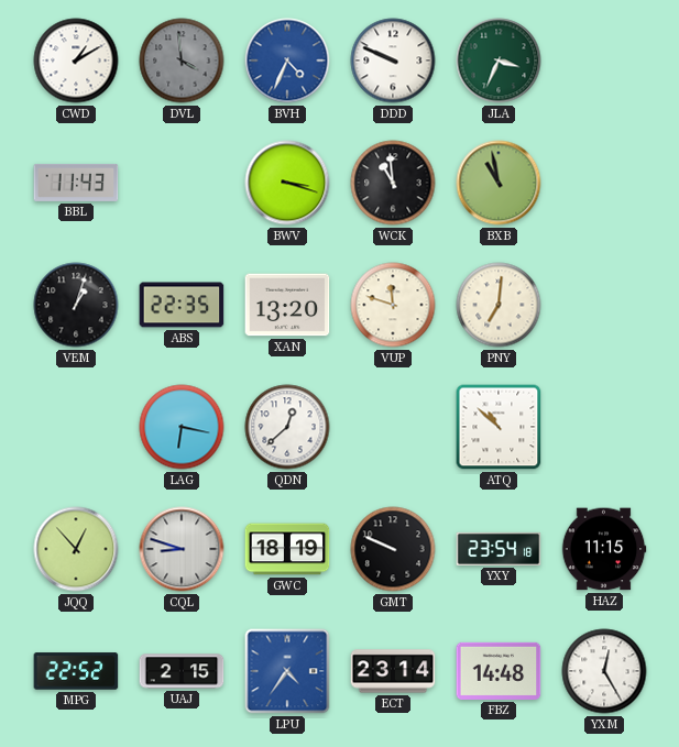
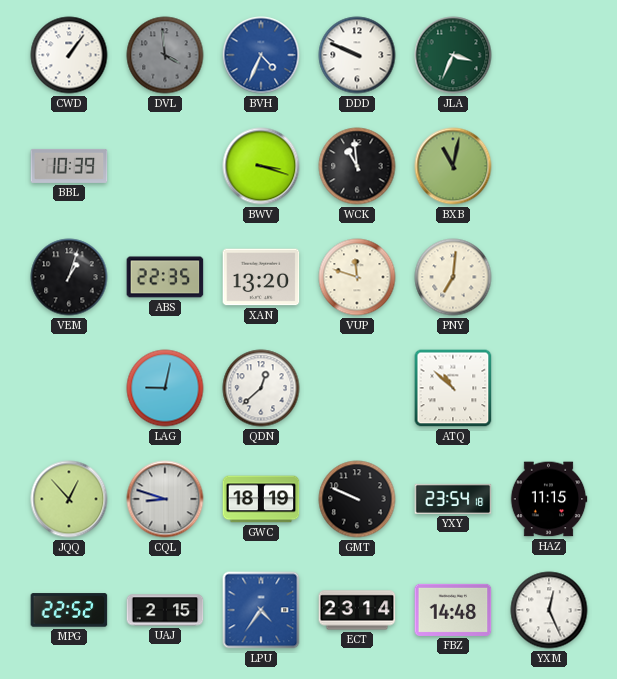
CWD: 1:10 -> 1:06
BBL: 11:43 -> 10:39
BXB: 10:58 -> 11:02
LAG: 6:17 -> 9:02
YXM: 12:25 -> 12:26
